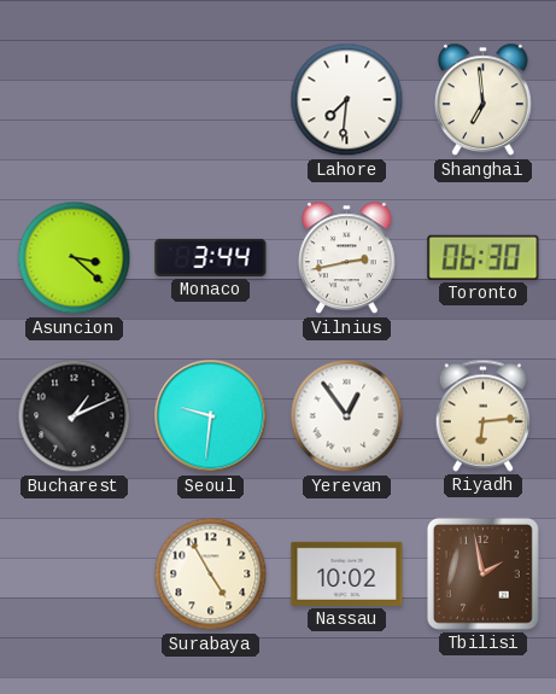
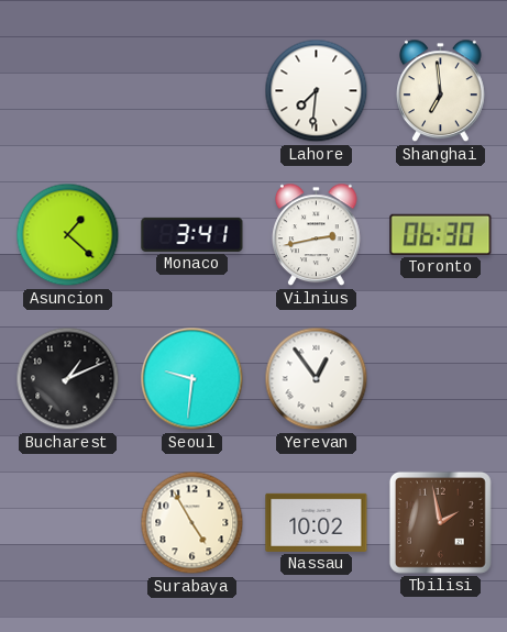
Asuncion: 3:22 -> 1:22
Monaco: 3:44 -> 3:41
Riyadh: 6:14 -> none
